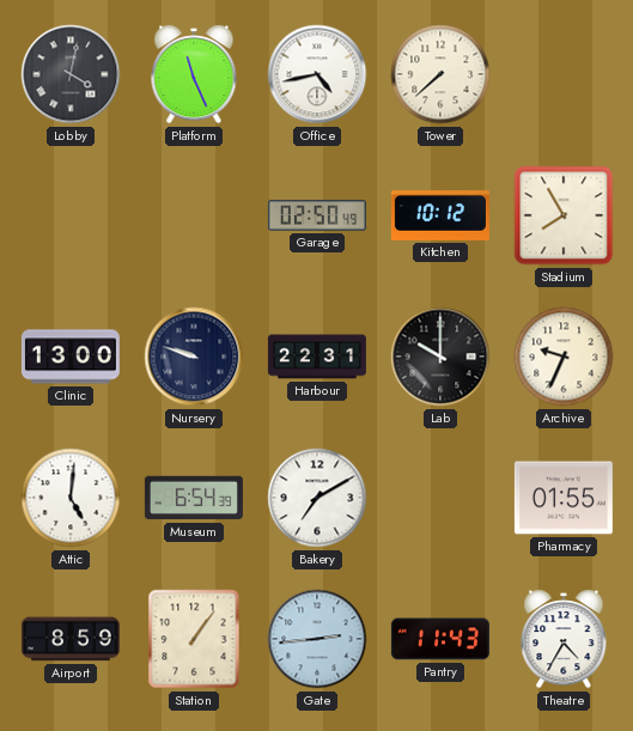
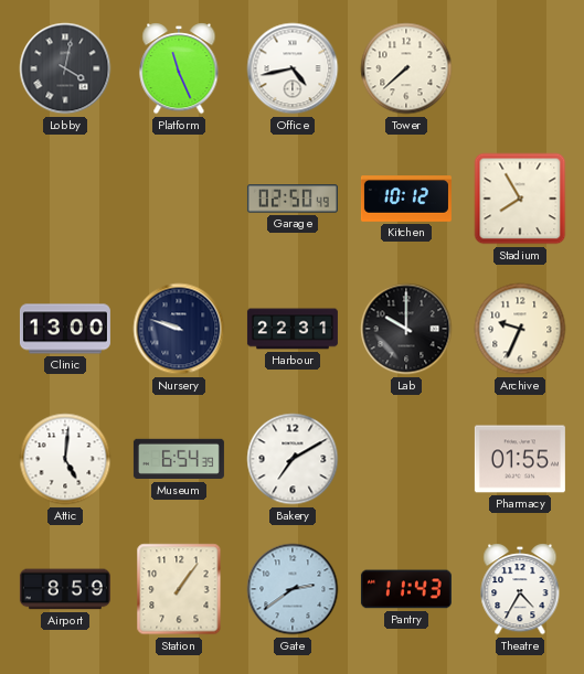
Gate: 2:44 -> 2:39
